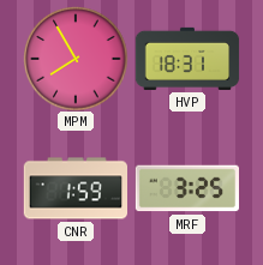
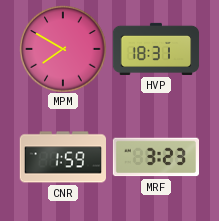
MPM: 7:55 -> 7:50
MRF: 3:25 -> 3:23
